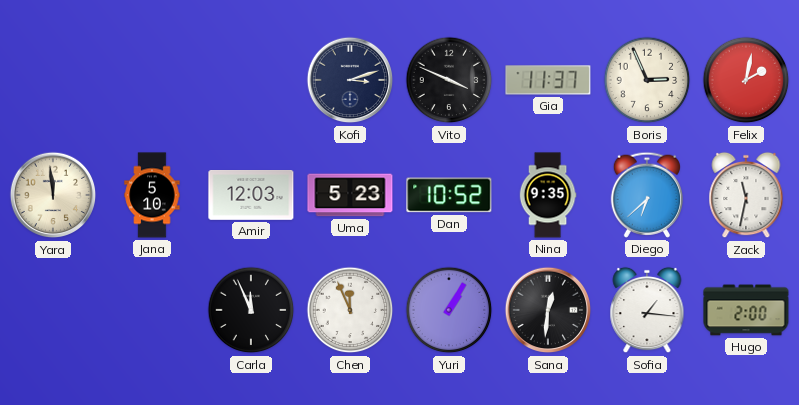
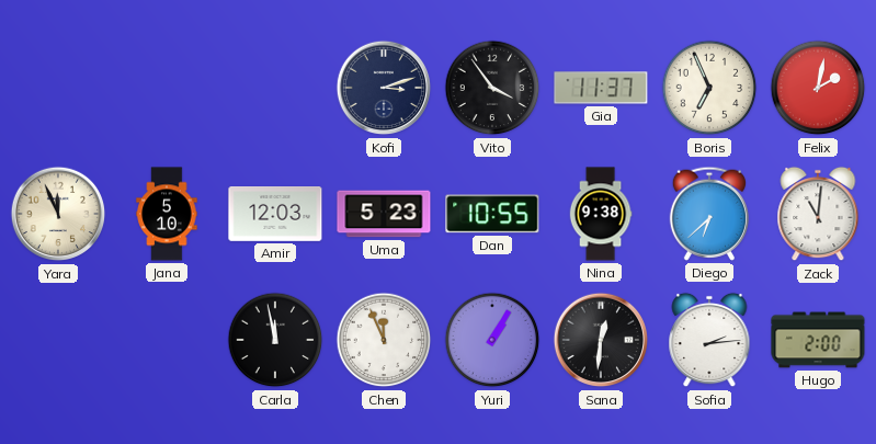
Vito: 3:49 -> 3:54
Boris: 2:56 -> 6:56
Yara: 11:59 -> 11:56
Dan: 10:52 -> 10:55
Nina: 9:35 -> 9:38
Zack: 11:32 -> 11:01
Carla: 11:56 -> 11:58
Sofia: 1:16 -> 2:14
